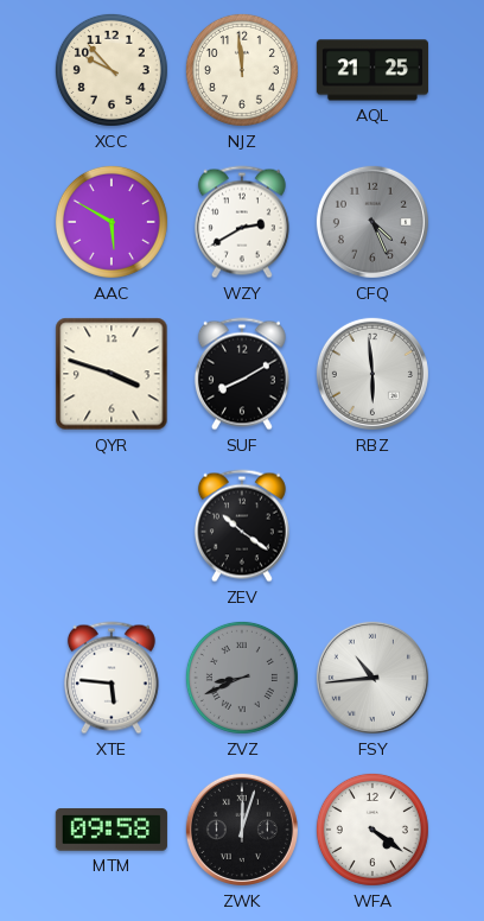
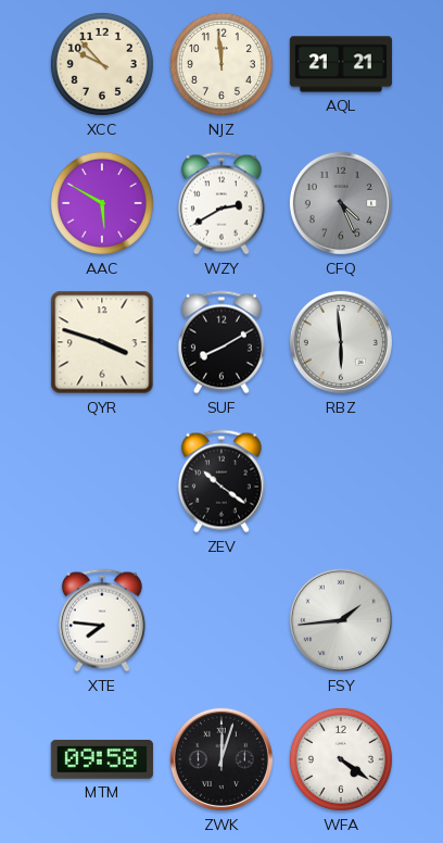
AQL: 21:25 -> 21:21
XTE: 5:46 -> 7:46
ZVZ: 8:41 -> none
FSY: 10:44 -> 1:44
